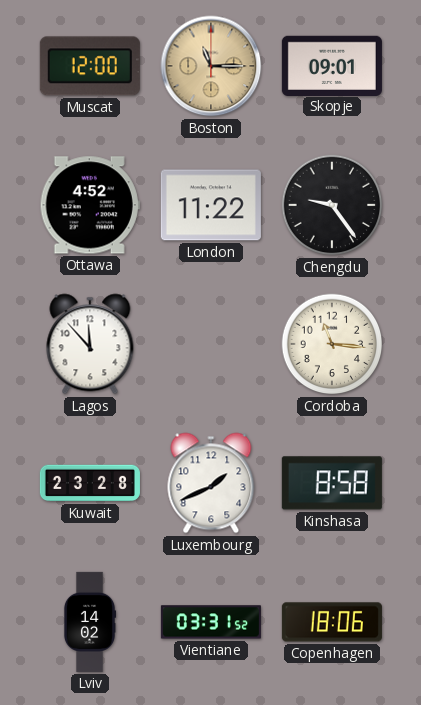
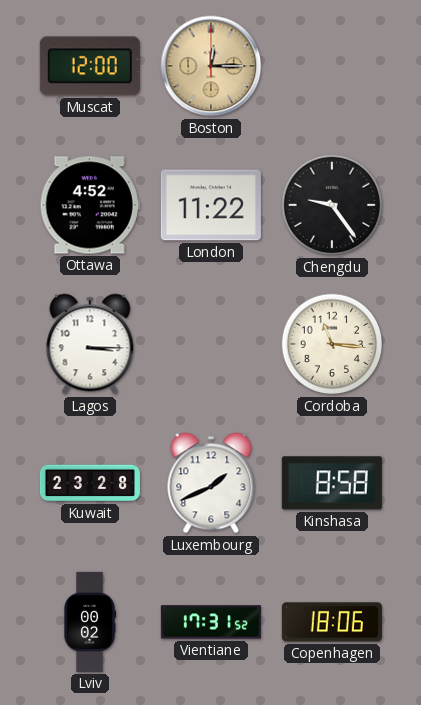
Boston: 11:15 -> 12:15
Skopje: 09:01 -> none
Lagos: 11:53 -> 3:15
Lviv: 14:02 -> 00:02
Vientiane: 03:31 -> 17:31
